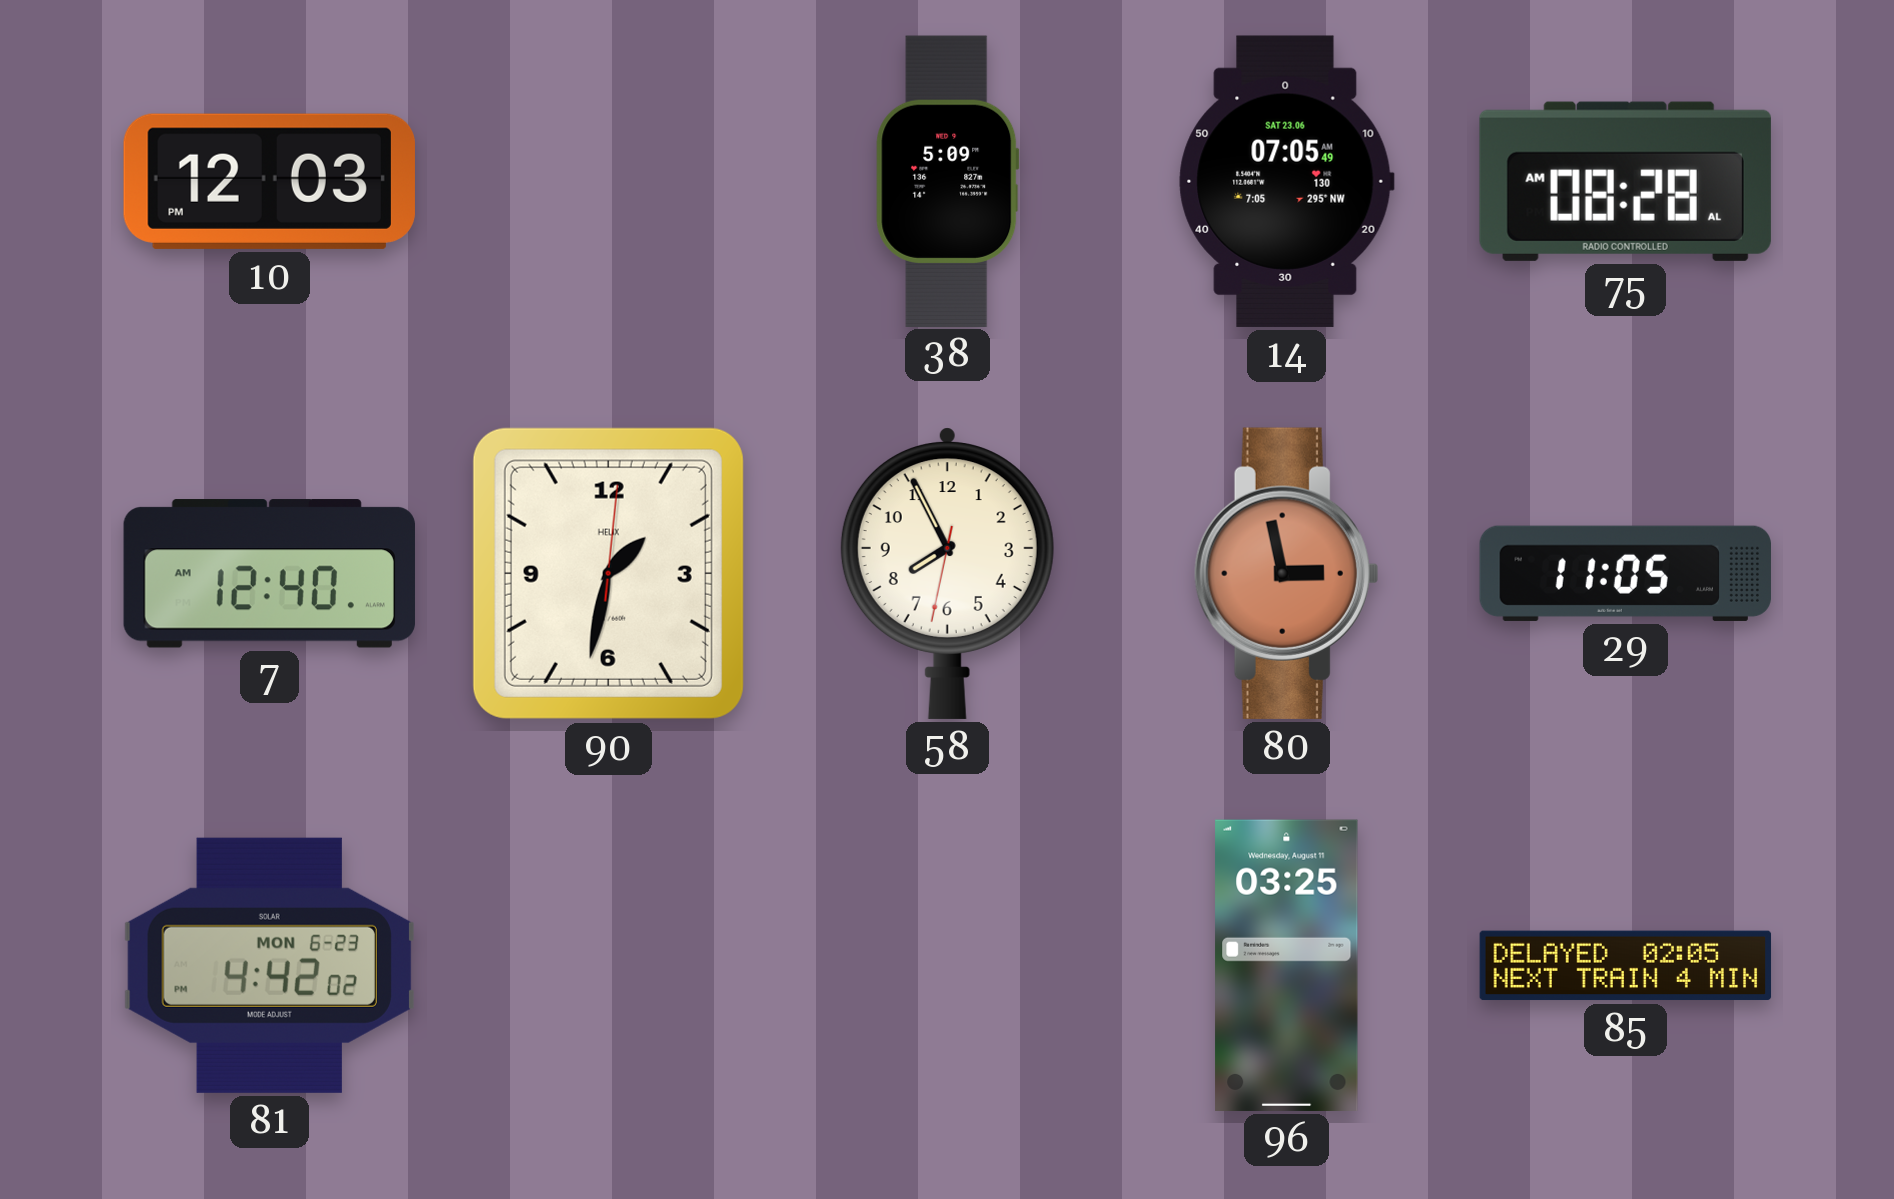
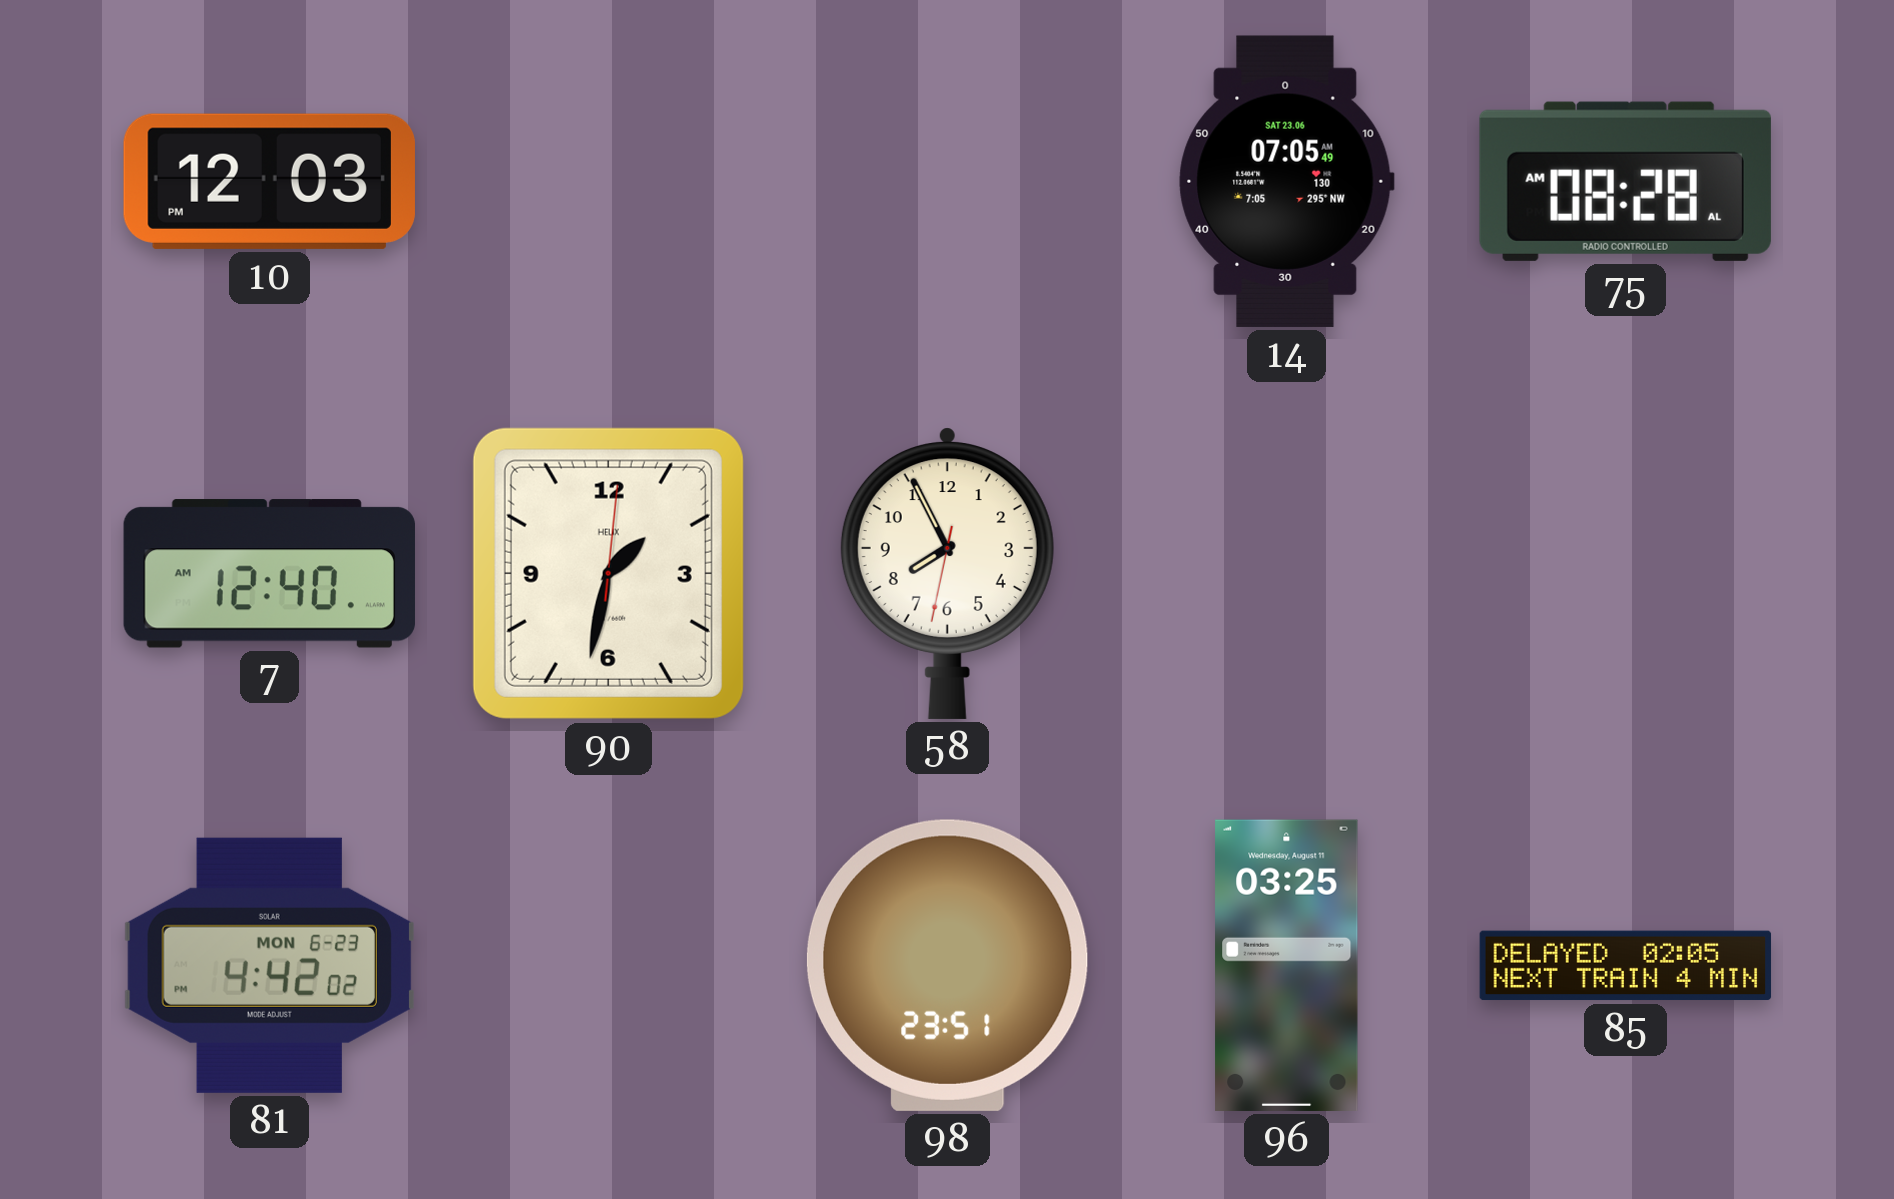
38: 5:09 -> none
80: 2:58 -> none
29: 11:05 -> none
98: none -> 23:51
